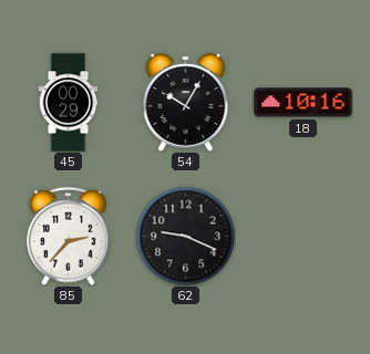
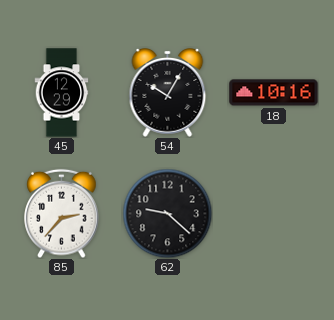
45: 00:29 -> 12:29
62: 9:19 -> 9:22
